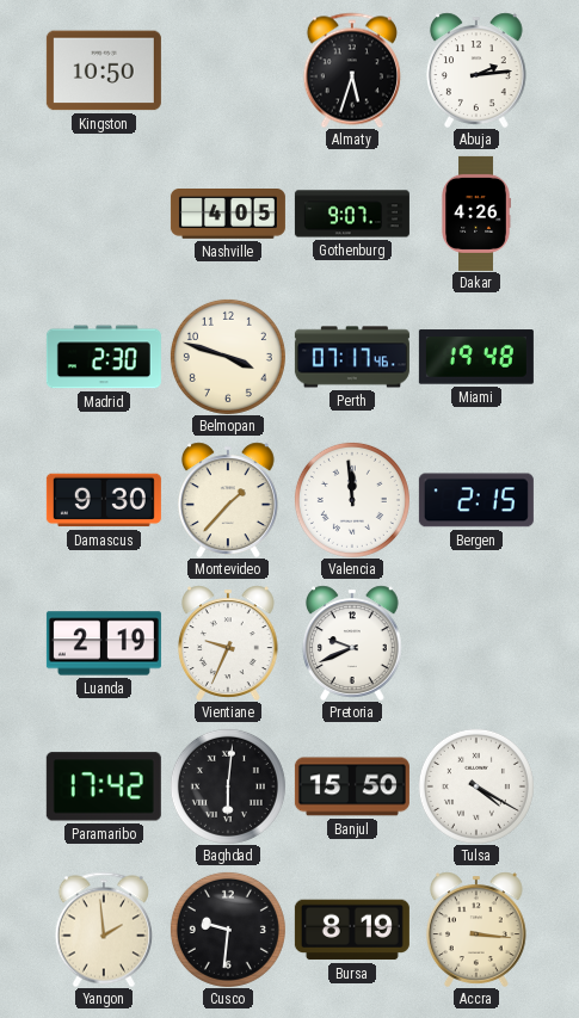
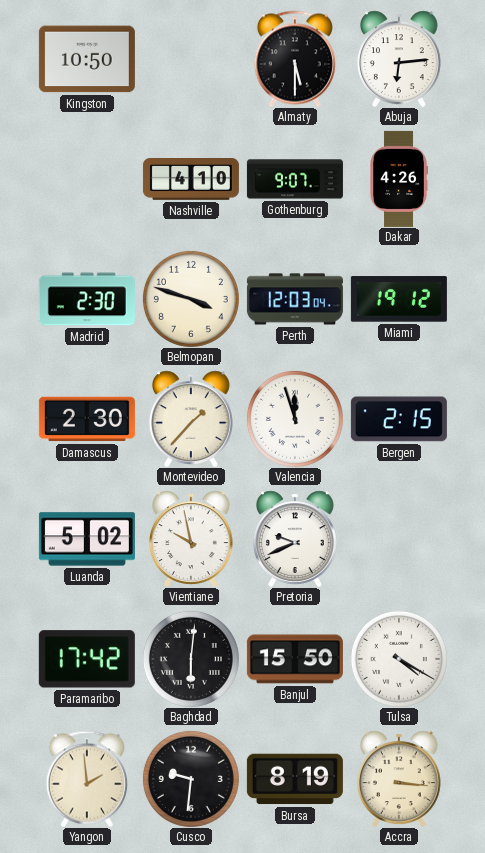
Almaty: 5:33 -> 5:30
Abuja: 2:14 -> 6:14
Nashville: 4:05 -> 4:10
Perth: 07:17 -> 12:03
Miami: 19:48 -> 19:12
Damascus: 9:30 -> 2:30
Valencia: 11:59 -> 11:57
Luanda: 2:19 -> 5:02
Vientiane: 9:34 -> 9:58
